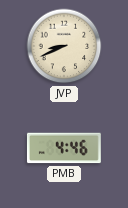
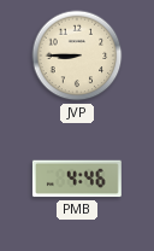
JVP: 8:41 -> 8:45
